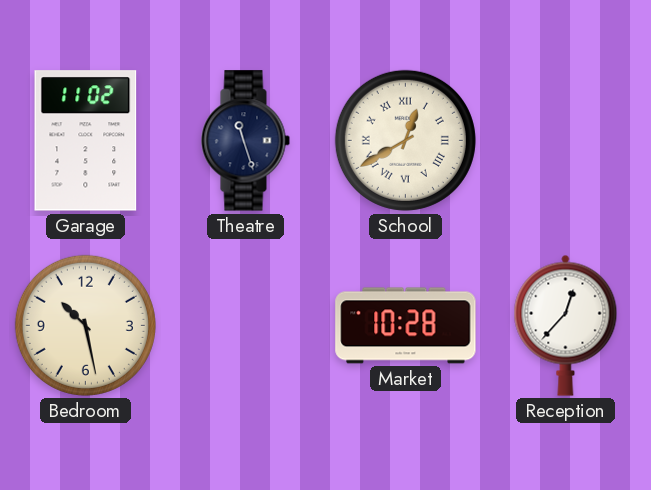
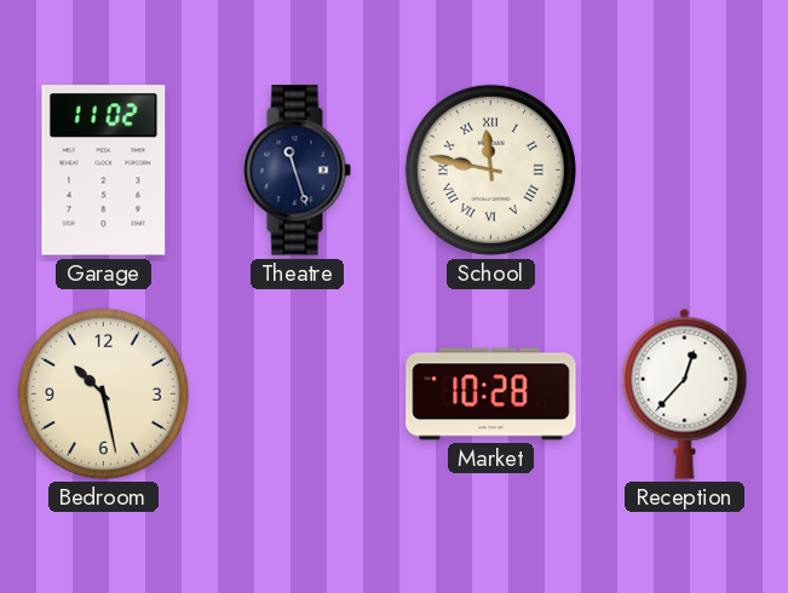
School: 12:40 -> 11:47
